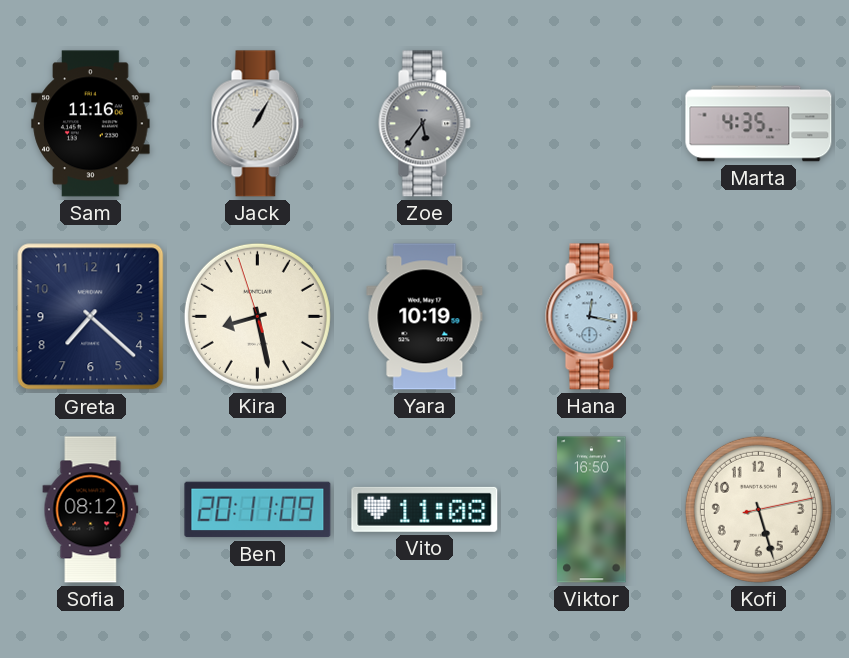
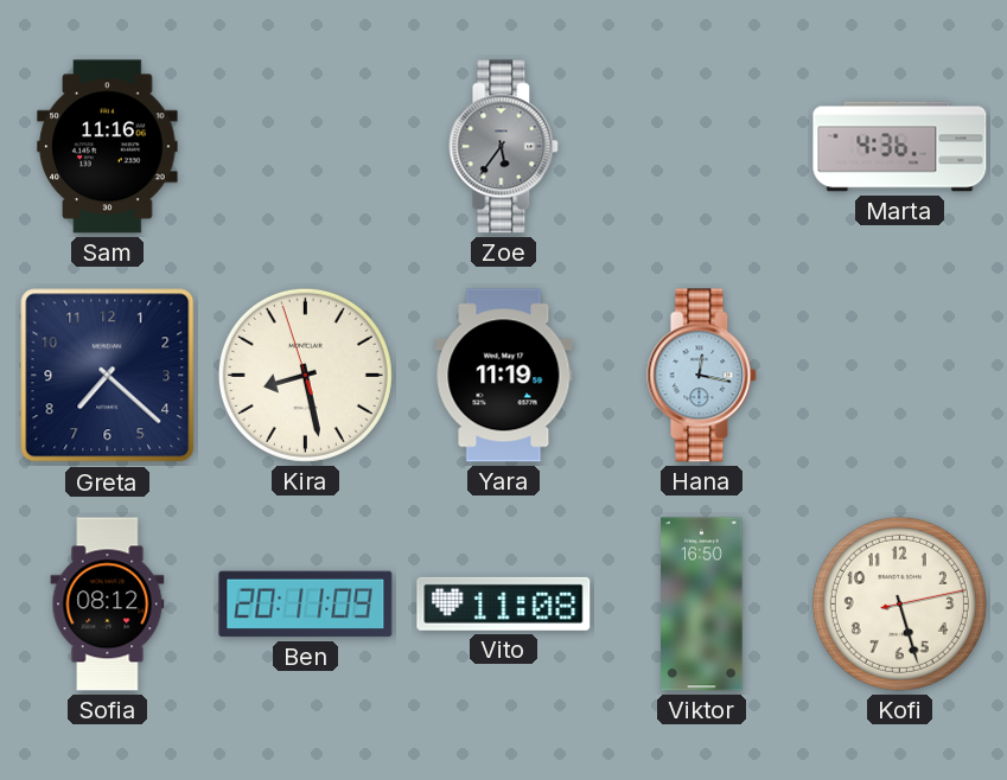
Jack: 1:05 -> none
Marta: 4:35 -> 4:36
Yara: 10:19 -> 11:19
